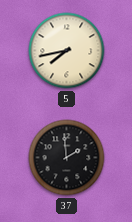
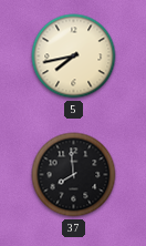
37: 1:59 -> 7:59
